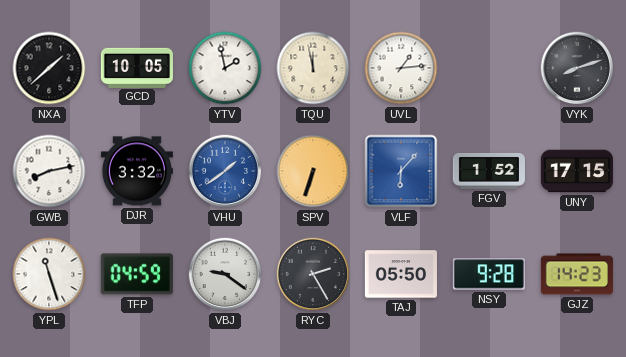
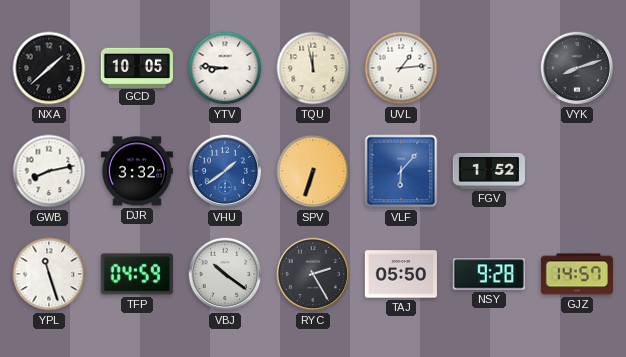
YTV: 1:58 -> 8:46
UNY: 17:15 -> none
VBJ: 9:21 -> 10:21
GJZ: 14:23 -> 14:57
